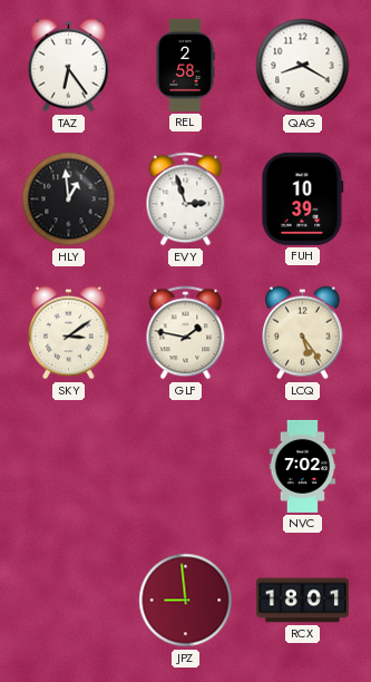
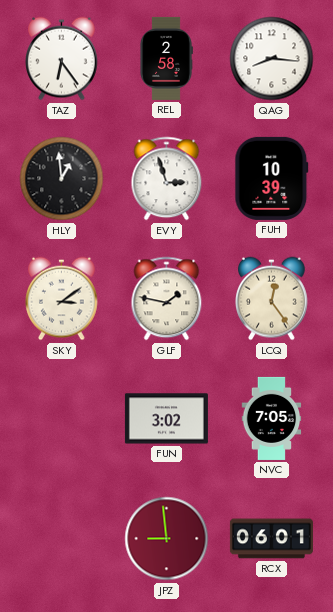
QAG: 8:20 -> 8:16
LCQ: 5:24 -> 12:24
FUN: none -> 3:02
NVC: 7:02 -> 7:05
RCX: 18:01 -> 06:01
